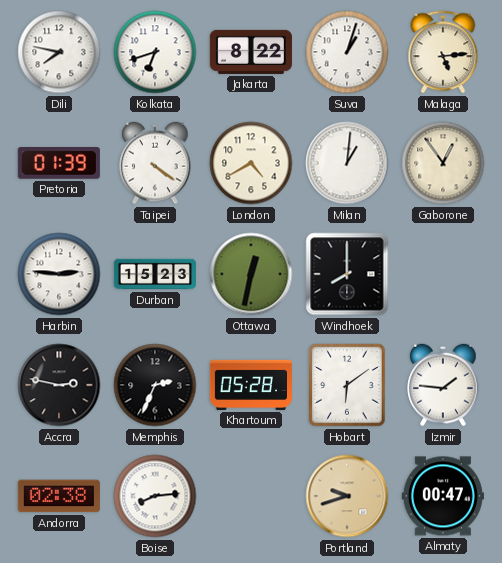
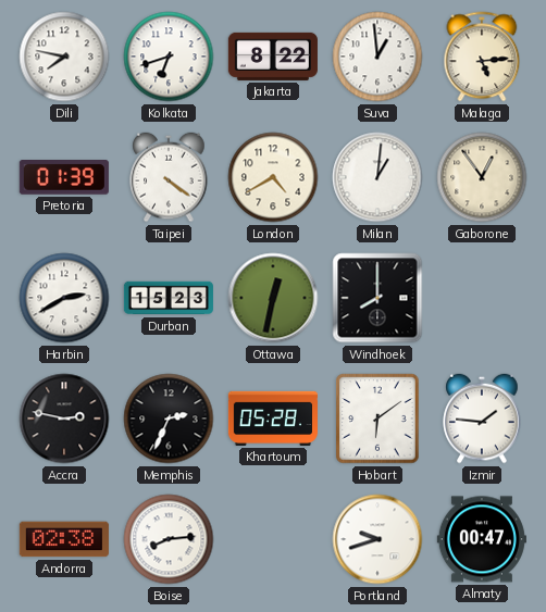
Suva: 1:03 -> 12:59
Harbin: 2:46 -> 2:40
Portland dial: champagne -> white
